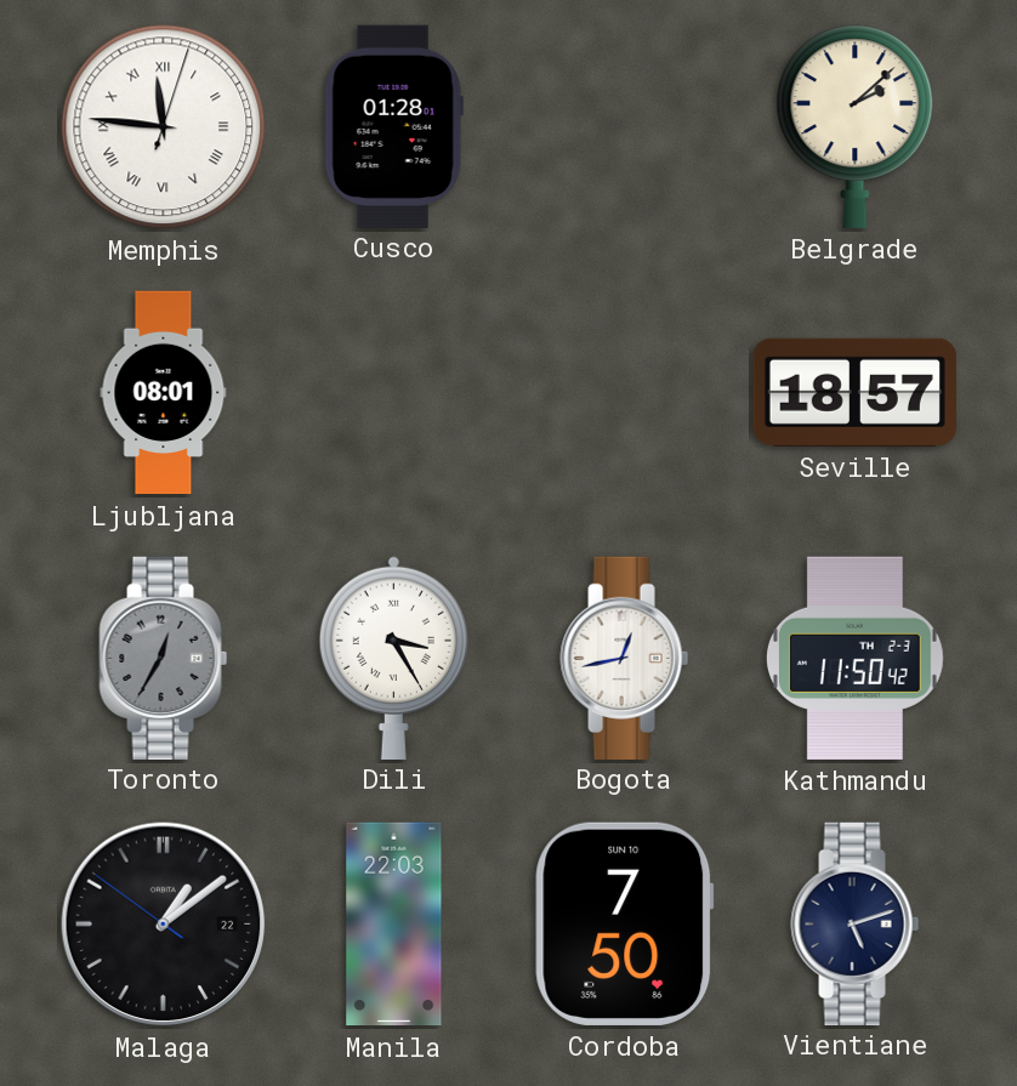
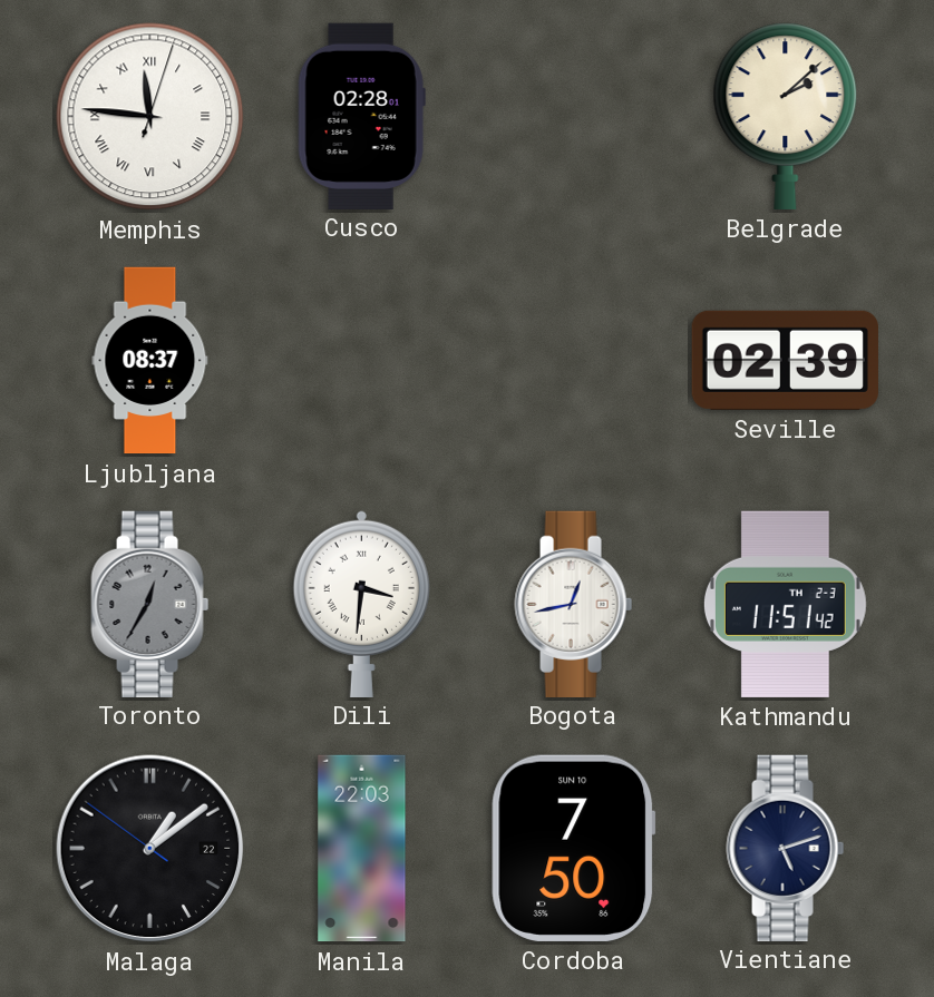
Cusco: 01:28 -> 02:28
Ljubljana: 08:01 -> 08:37
Seville: 18:57 -> 02:39
Dili: 3:25 -> 3:31
Kathmandu: 11:50 -> 11:51
